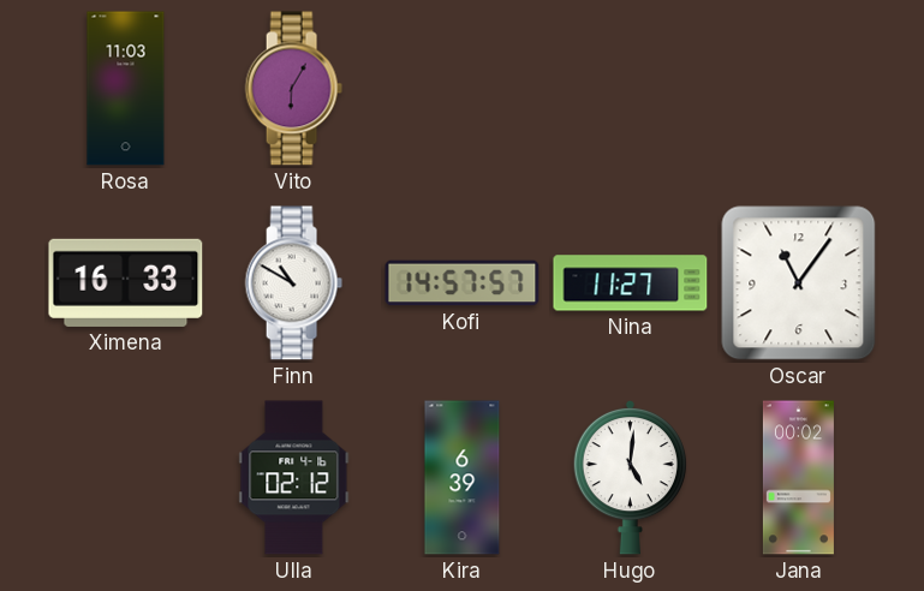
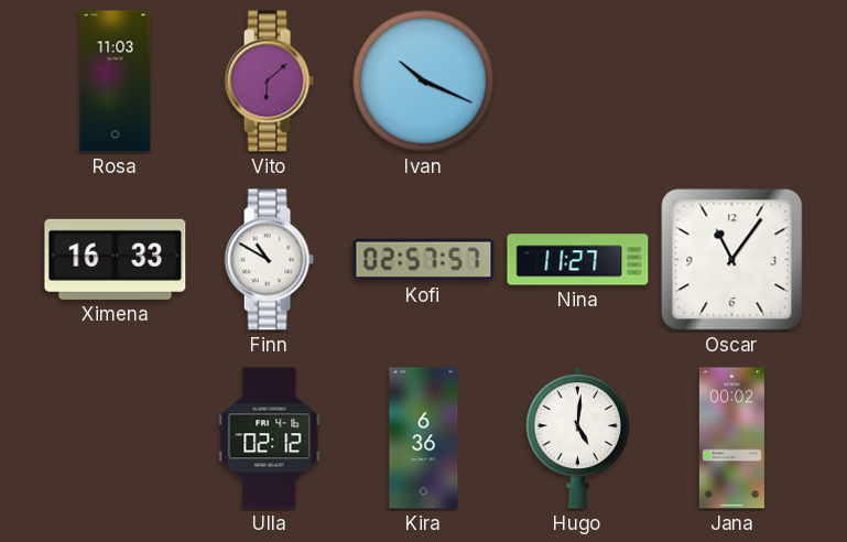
Vito: 6:05 -> 6:08
Ivan: none -> 10:19
Kofi: 14:57 -> 02:57
Kira: 6:39 -> 6:36
